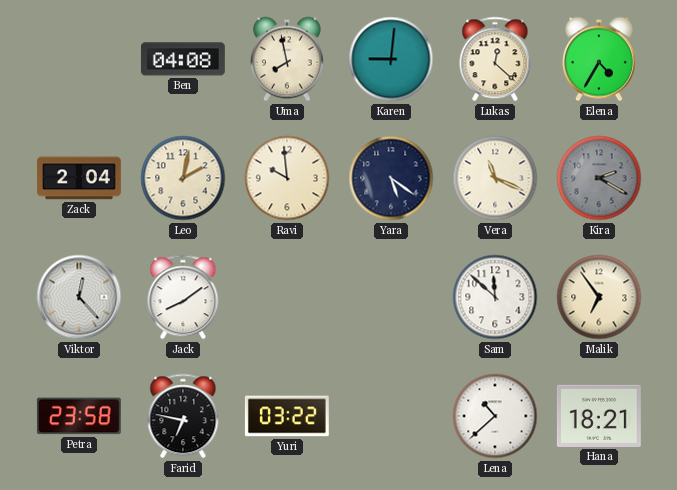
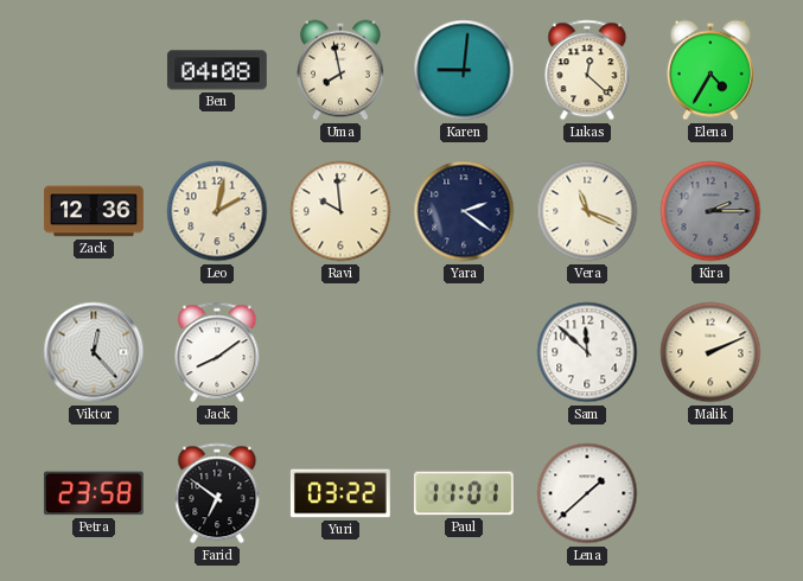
Zack: 2:04 -> 12:36
Yara: 5:21 -> 2:21
Kira: 2:20 -> 2:15
Malik: 6:54 -> 2:11
Farid: 6:47 -> 6:51
Paul: none -> 11:01
Lena: 10:38 -> 1:38
Hana: 18:21 -> none
